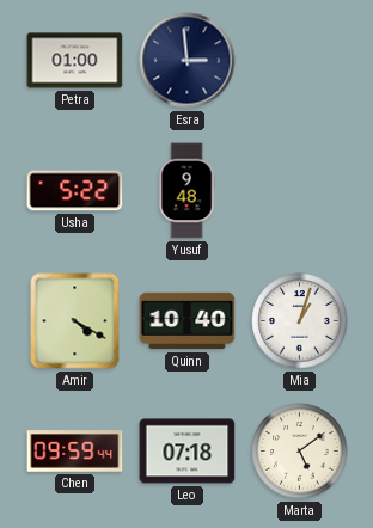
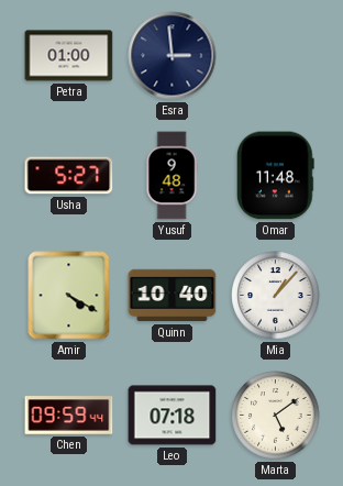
Usha: 5:22 -> 5:27
Omar: none -> 11:48
Mia: 1:03 -> 1:07
